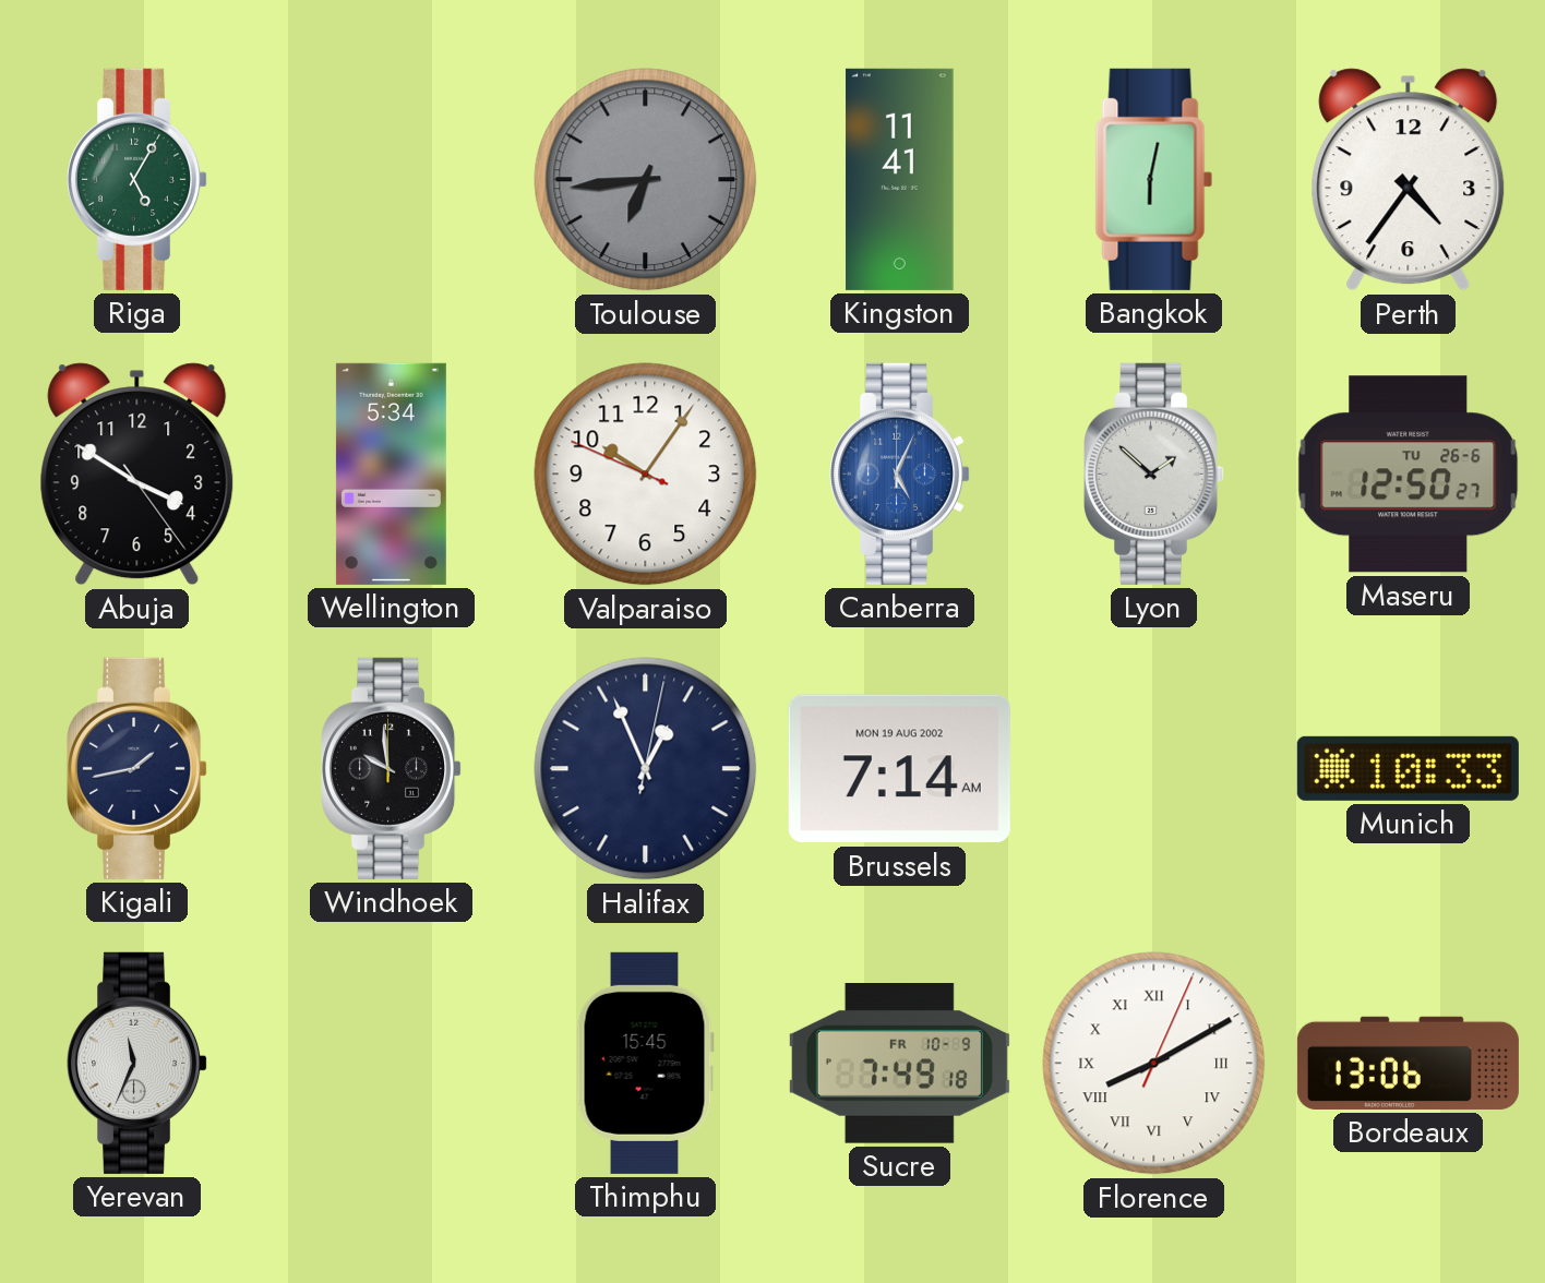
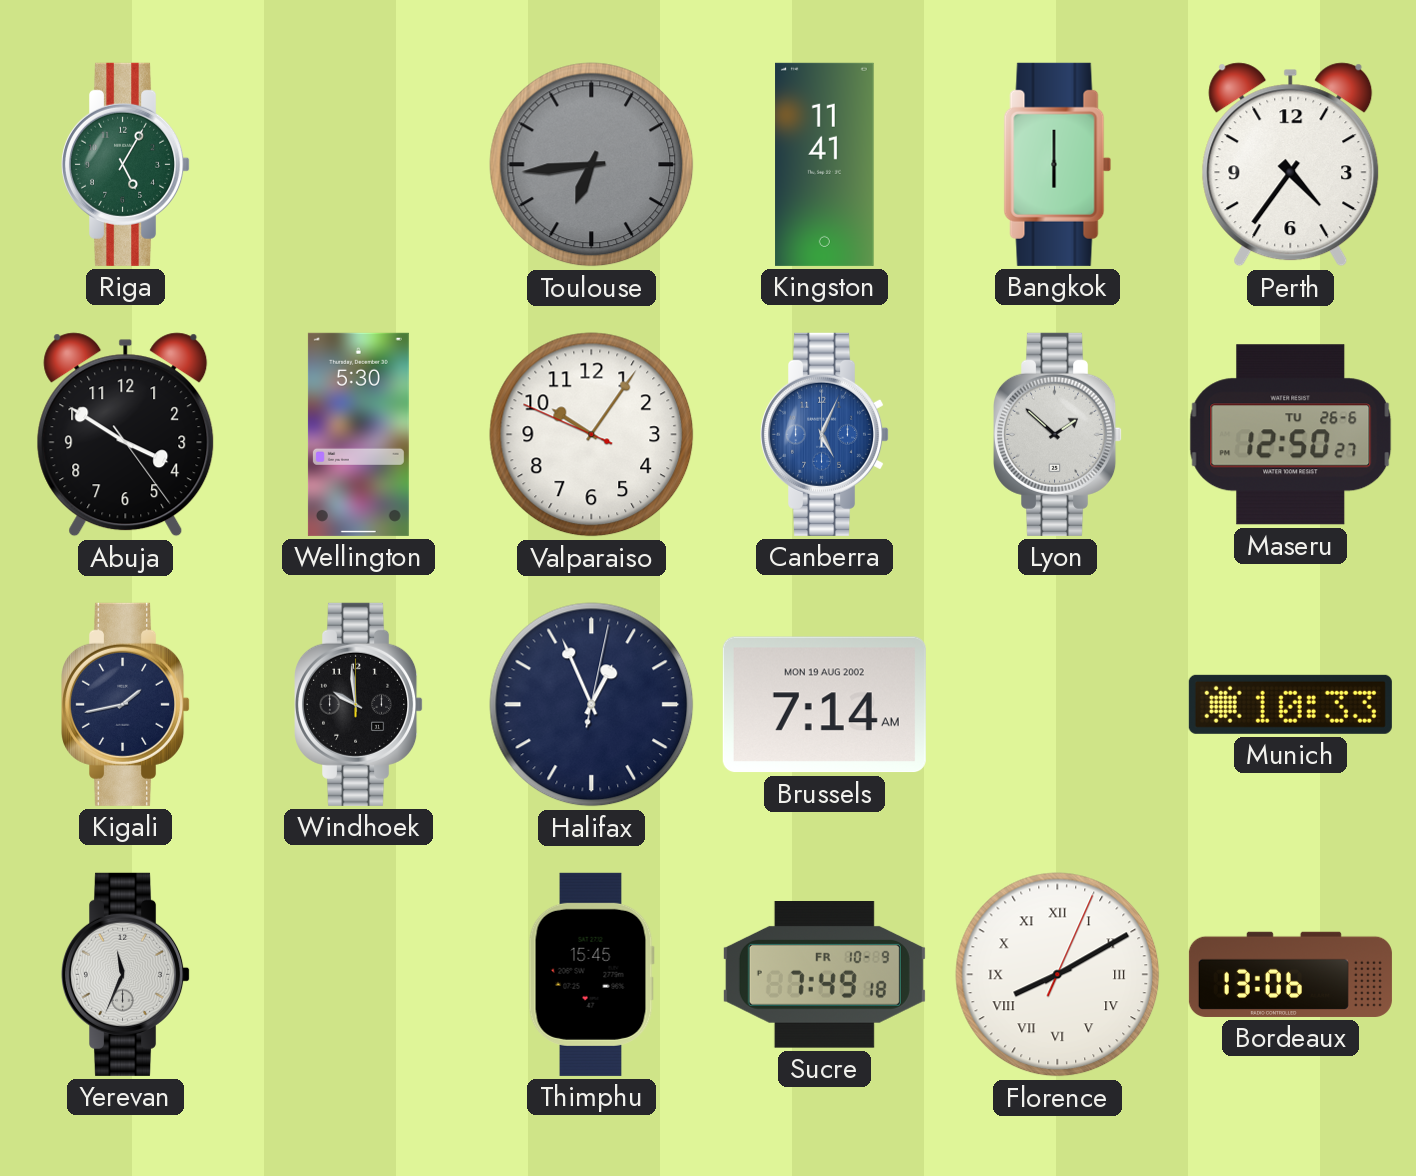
Bangkok: 6:02 -> 6:00
Wellington: 5:34 -> 5:30
